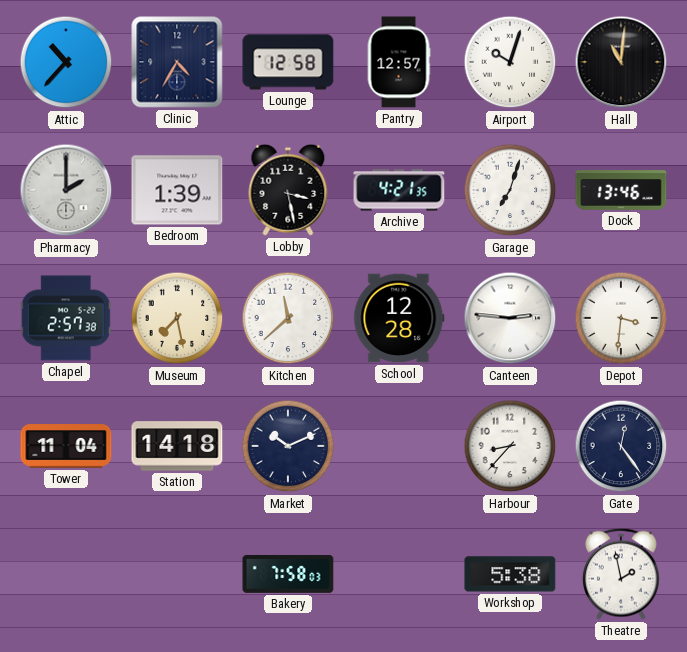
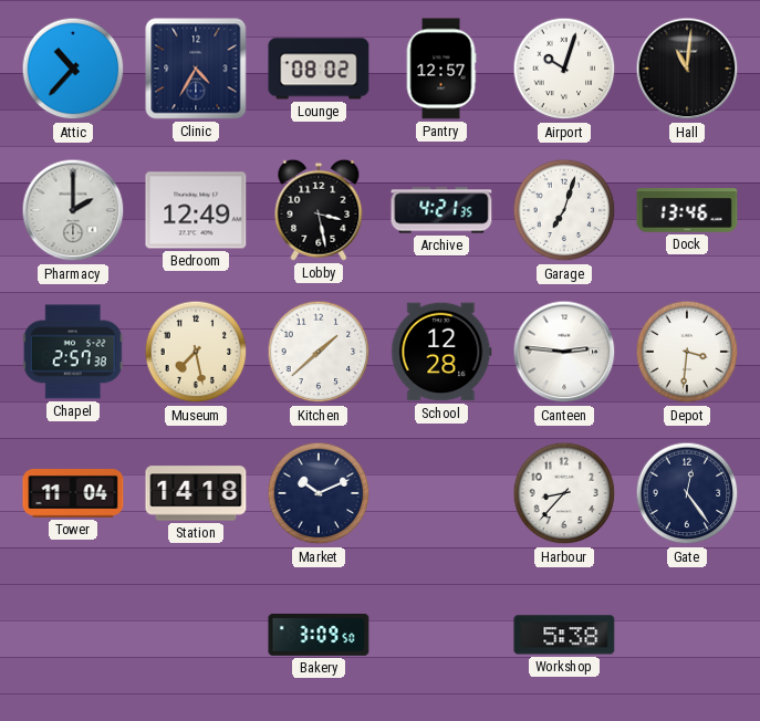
Lounge: 12:58 -> 08:02
Bedroom: 1:39 -> 12:49
Kitchen: 11:38 -> 1:38
Bakery: 7:58 -> 3:09
Theatre: 1:58 -> none
